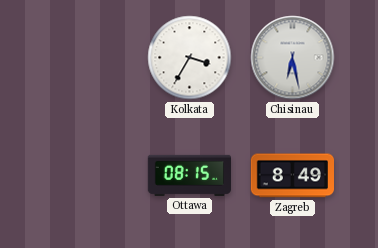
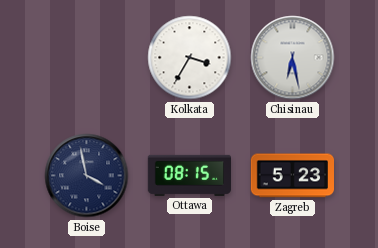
Boise: none -> 3:58
Zagreb: 8:49 -> 5:23
